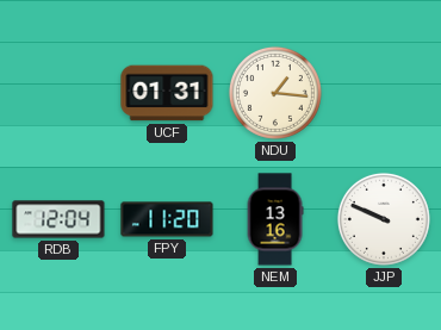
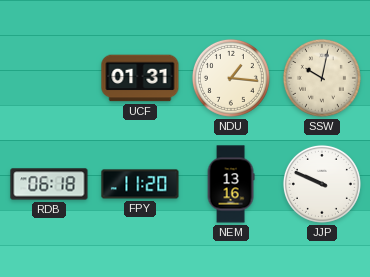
SSW: none -> 10:02
RDB: 12:04 -> 06:18
